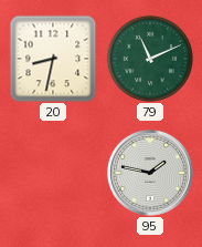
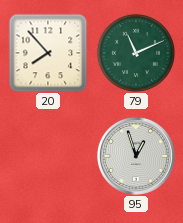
20: 8:32 -> 7:53
95: 1:47 -> 12:57
